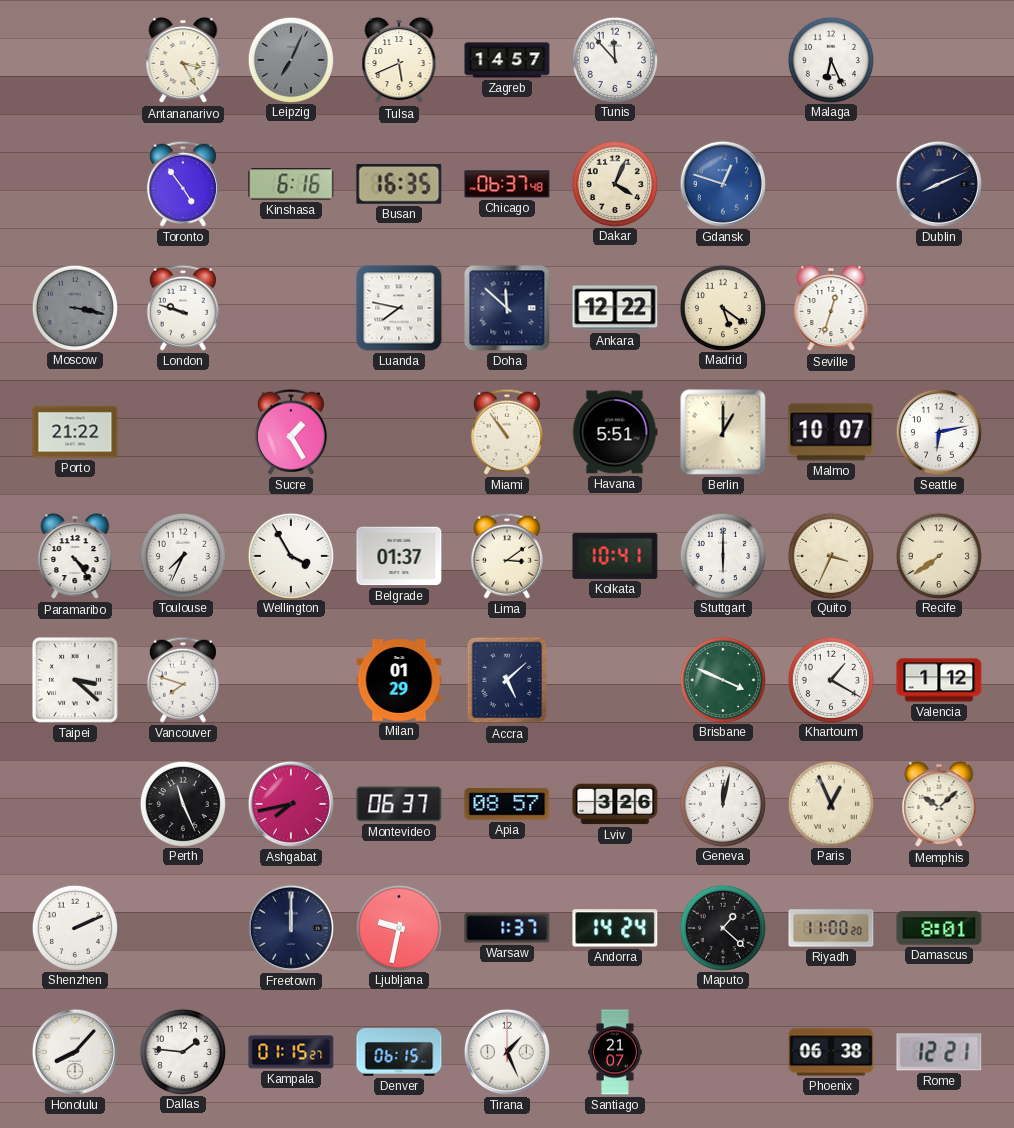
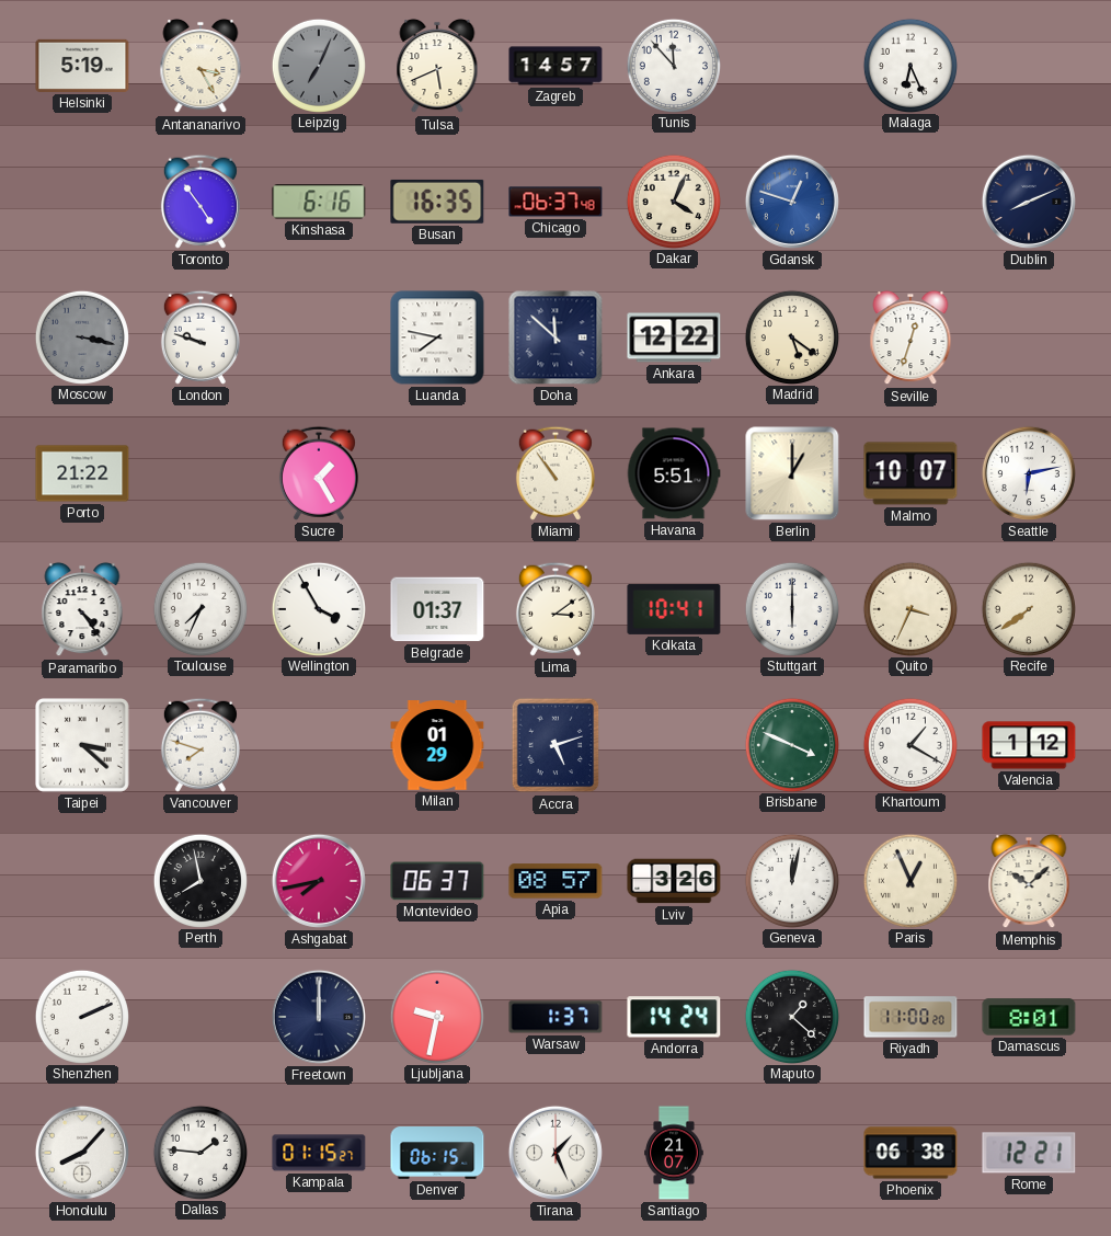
Helsinki: none -> 5:19
Accra: 5:08 -> 5:12
Perth: 11:26 -> 7:58
